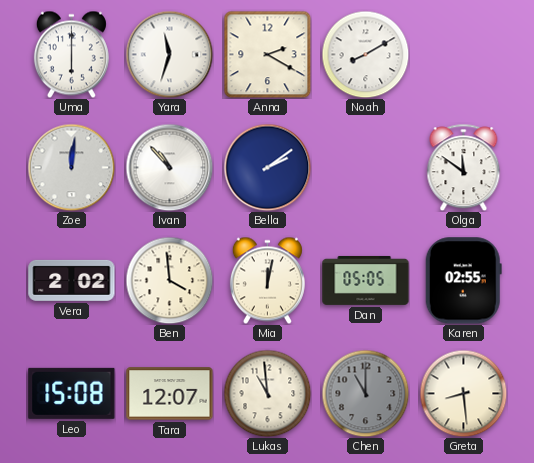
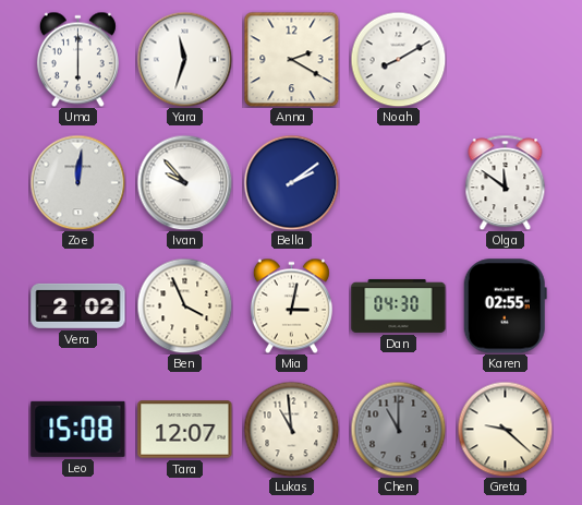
Ivan: 10:53 -> 9:53
Ben: 3:59 -> 3:56
Mia: 12:02 -> 3:02
Dan: 05:05 -> 04:30
Greta: 8:29 -> 9:22
